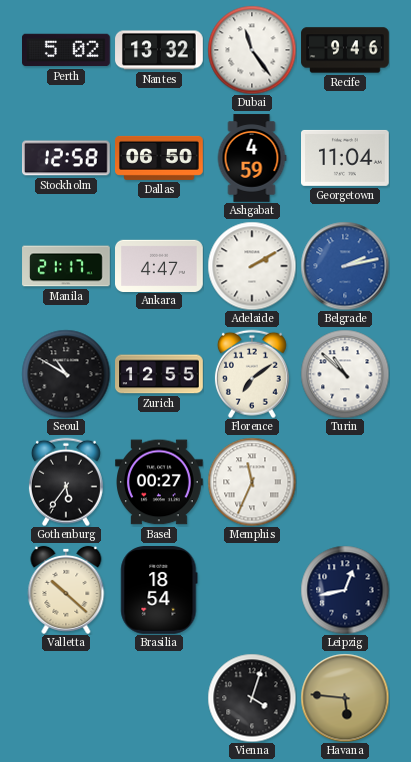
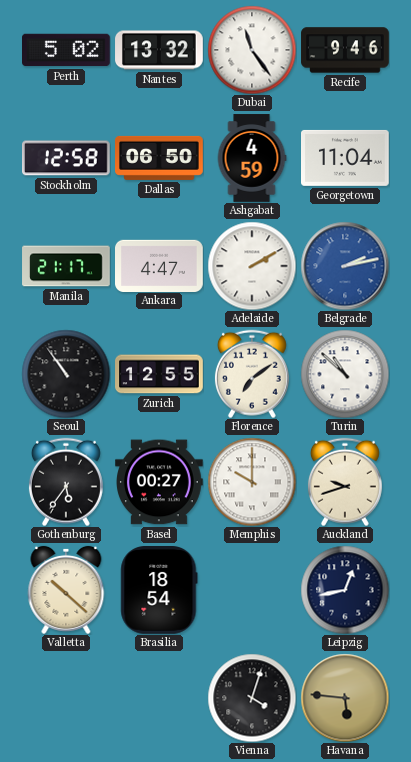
Seoul: 10:50 -> 10:54
Memphis: 11:34 -> 10:00
Auckland: none -> 9:42
